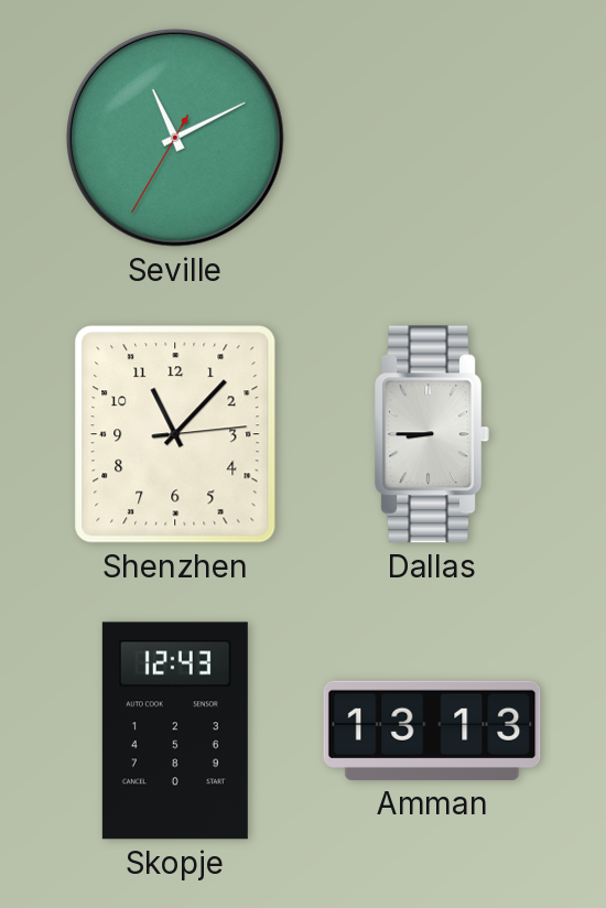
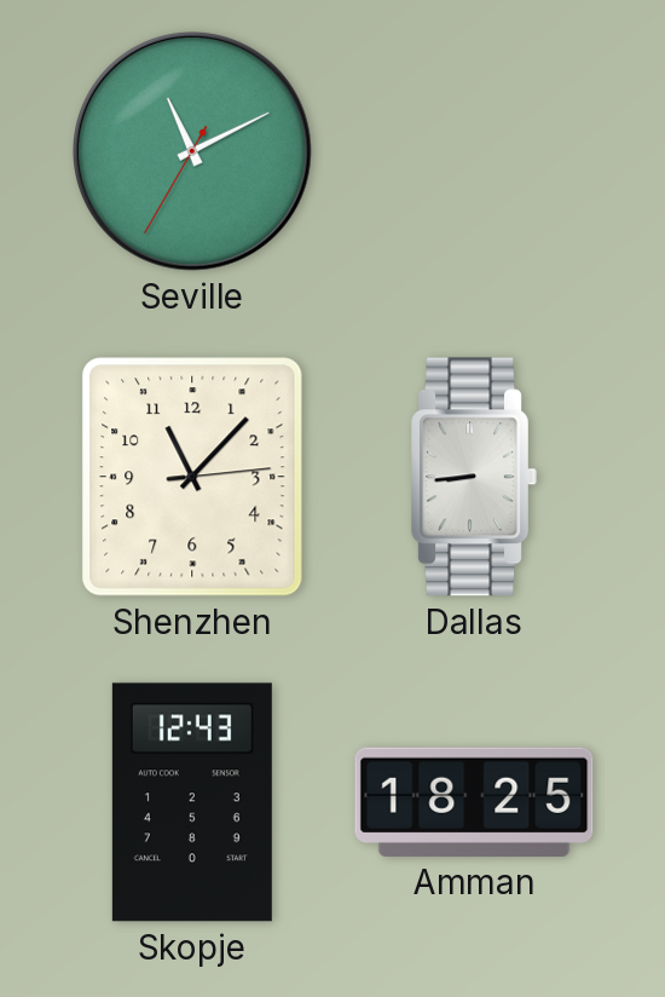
Dallas: 8:45 -> 8:44
Amman: 13:13 -> 18:25
